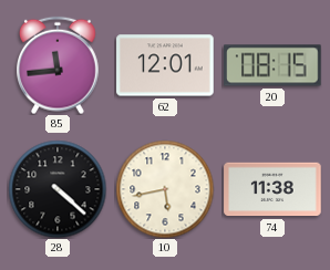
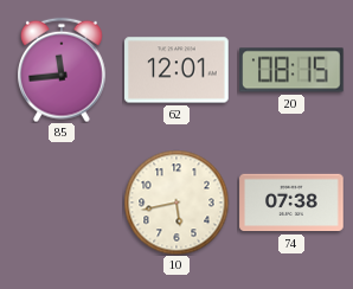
28: 4:22 -> none
74: 11:38 -> 07:38
